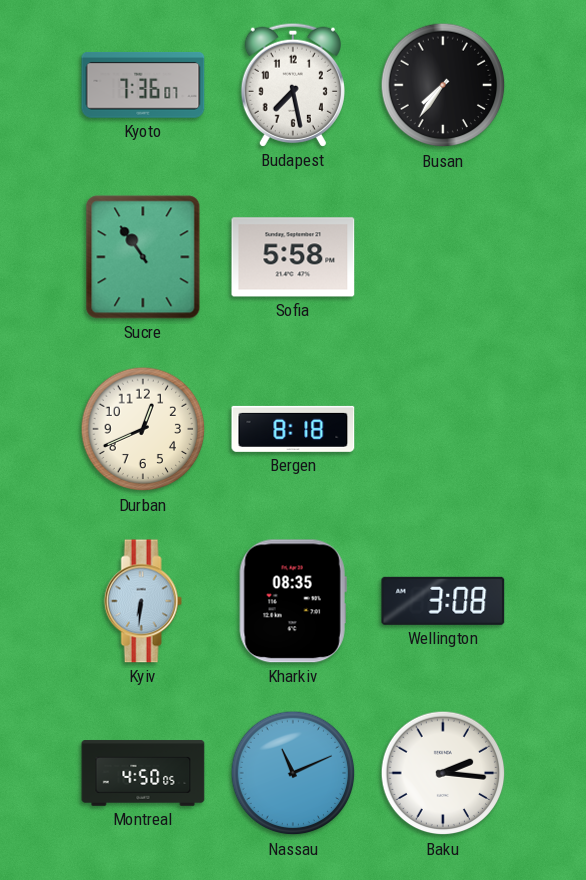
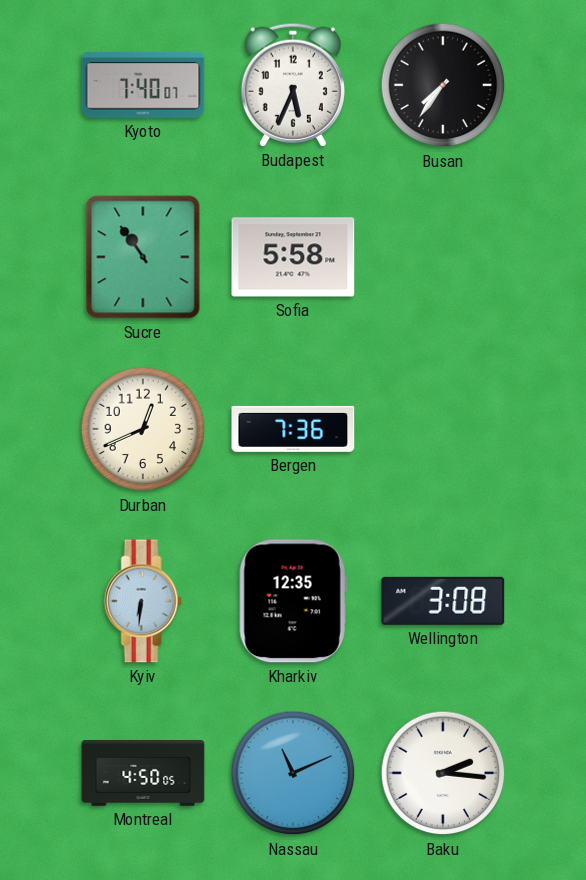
Kyoto: 7:36 -> 7:40
Budapest: 7:28 -> 5:34
Bergen: 8:18 -> 7:36
Kharkiv: 08:35 -> 12:35
